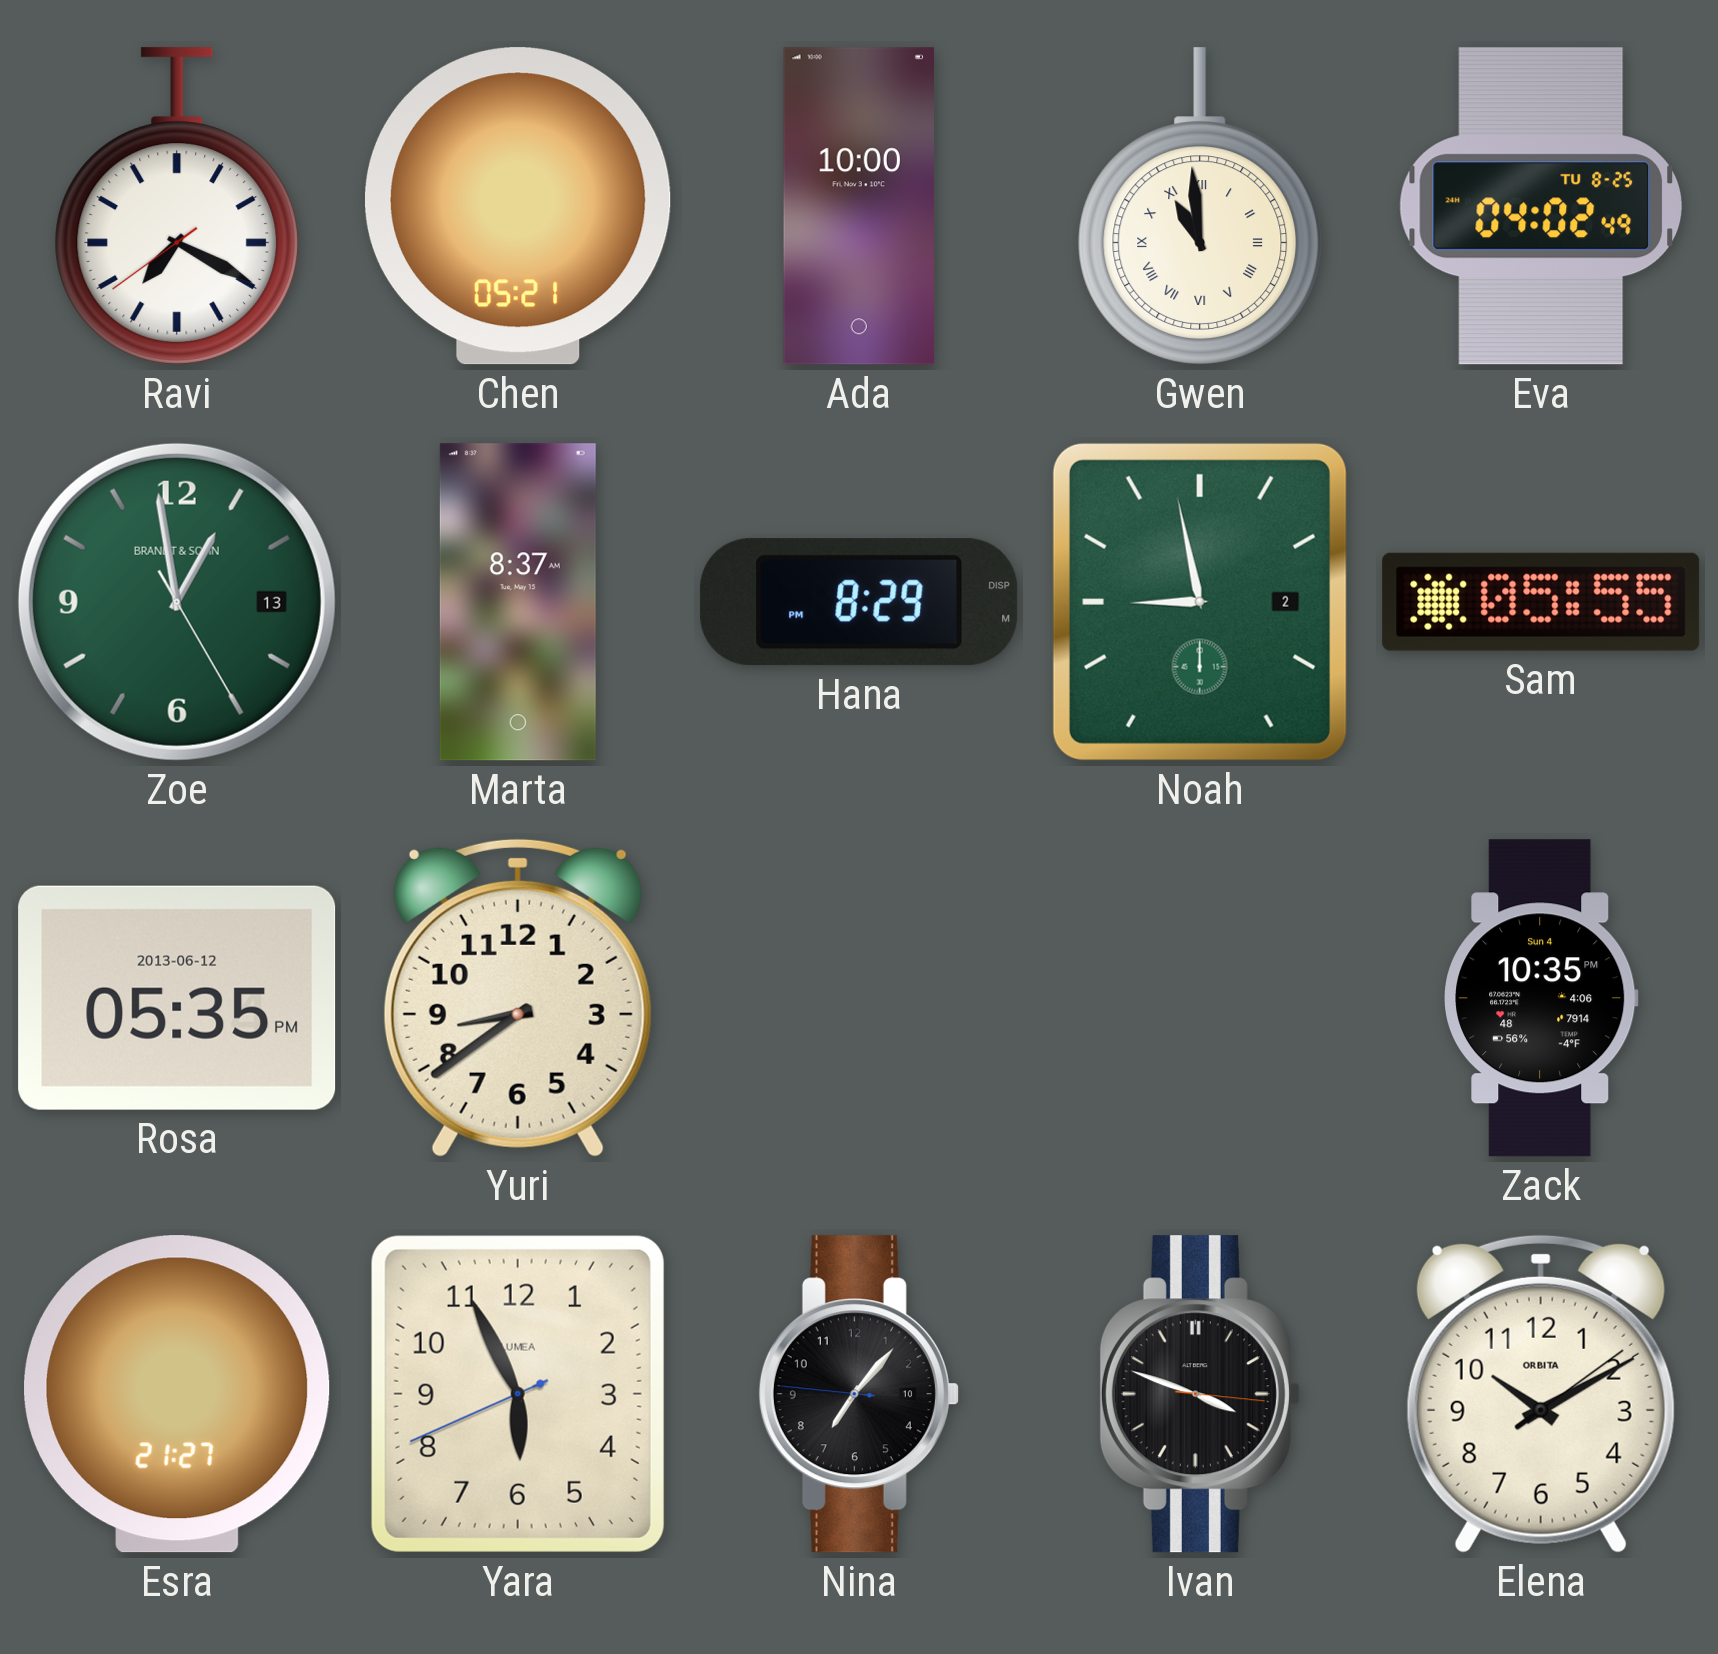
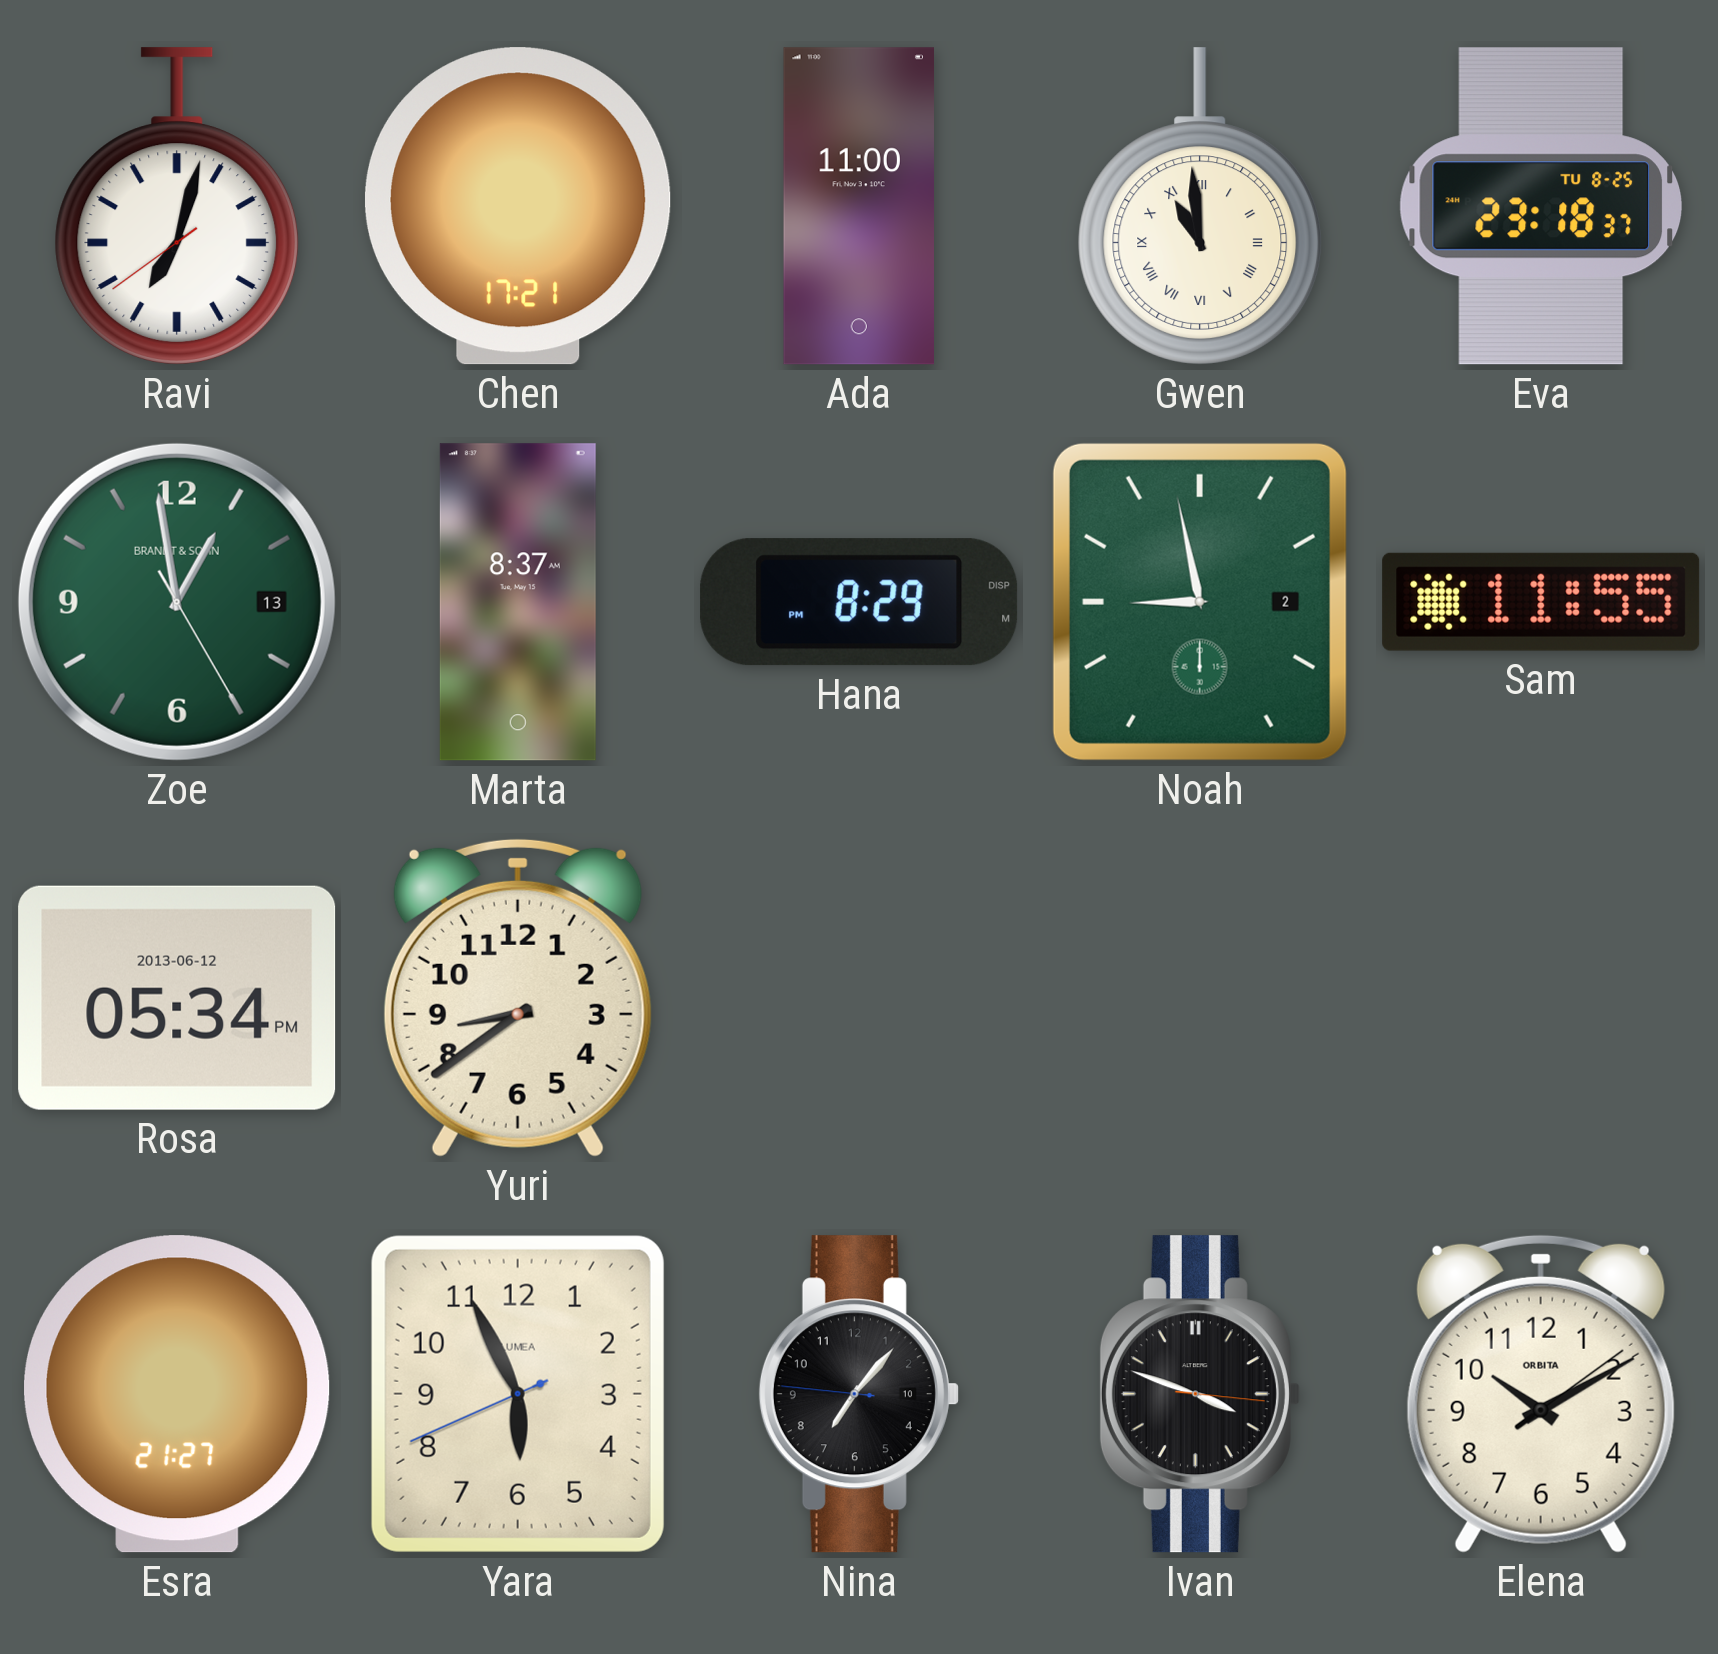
Ravi: 7:19 -> 7:02
Chen: 05:21 -> 17:21
Ada: 10:00 -> 11:00
Eva: 04:02 -> 23:18
Sam: 05:55 -> 11:55
Rosa: 05:35 -> 05:34
Zack: 10:35 -> none
